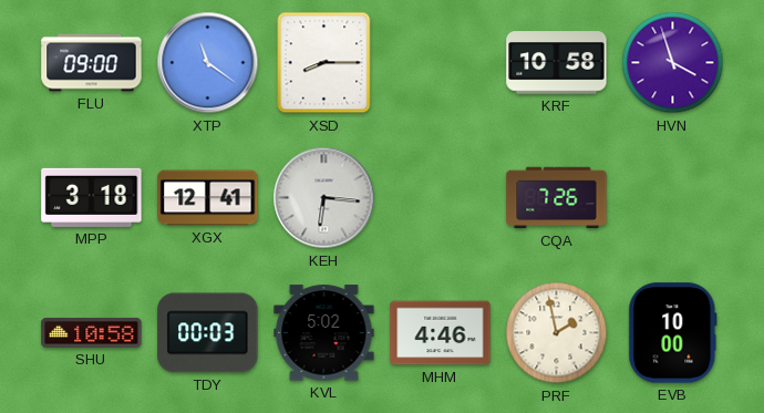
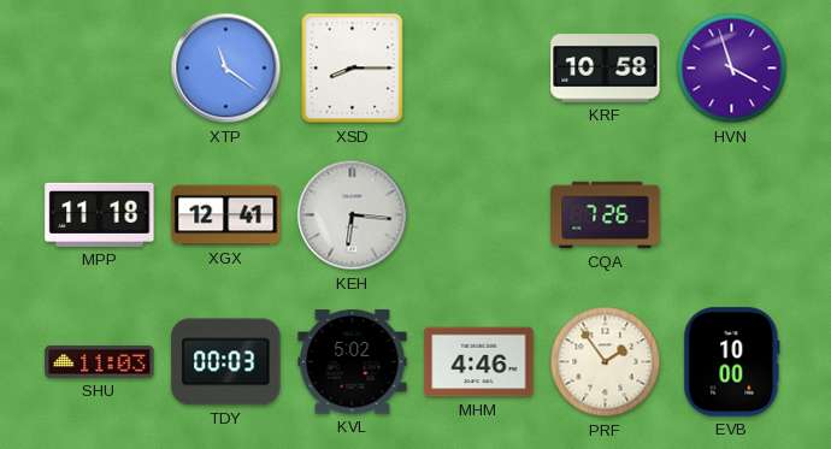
FLU: 09:00 -> none
MPP: 3:18 -> 11:18
SHU: 10:58 -> 11:03
PRF: 1:58 -> 1:54
